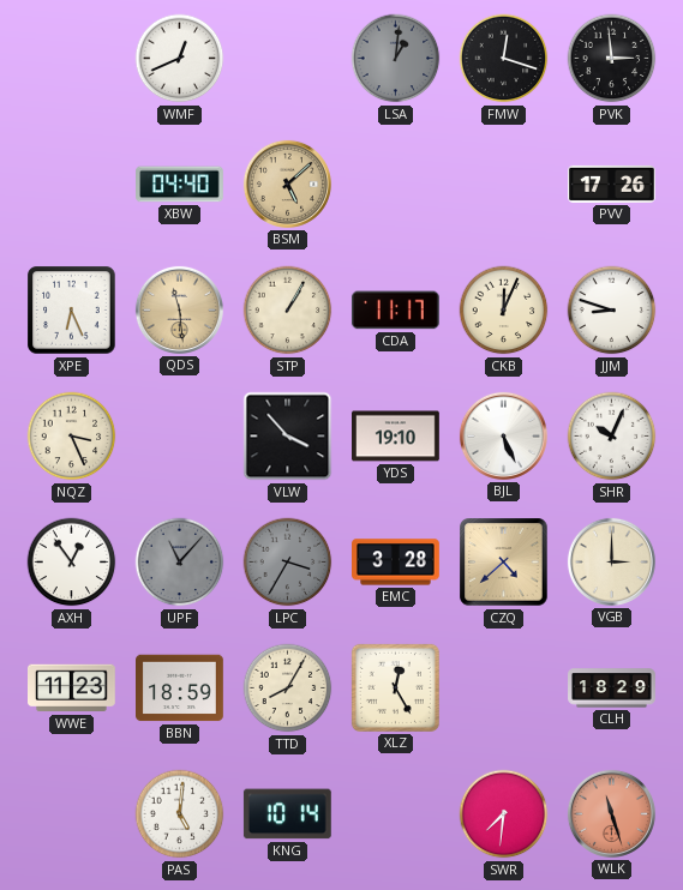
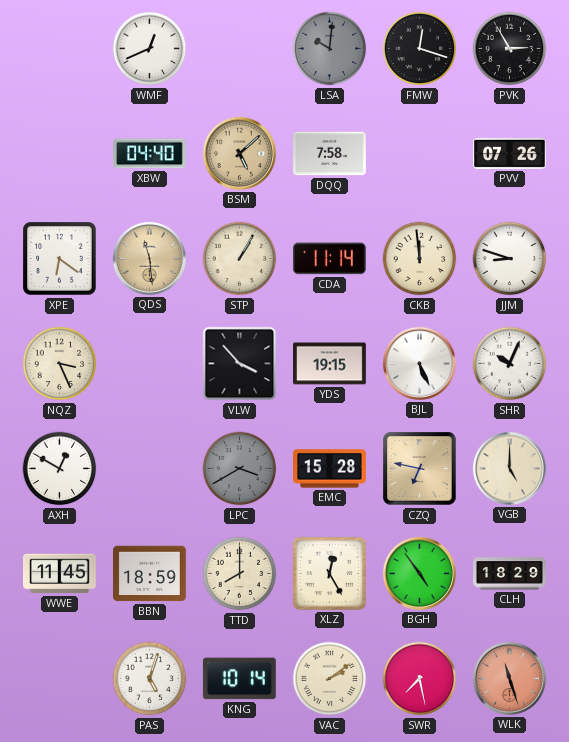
LSA: 1:01 -> 10:01
PVK: 2:59 -> 2:55
DQQ: none -> 7:58
PVV: 17:26 -> 07:26
XPE: 6:26 -> 6:21
CDA: 11:17 -> 11:14
CKB: 12:04 -> 11:59
YDS: 19:10 -> 19:15
AXH: 12:54 -> 12:50
UPF: 11:07 -> none
LPC: 3:35 -> 3:40
EMC: 3:28 -> 15:28
CZQ: 4:38 -> 6:47
VGB: 3:00 -> 5:00
WWE: 11:23 -> 11:45
TTD: 8:05 -> 8:00
BGH: none -> 4:54
PAS: 5:01 -> 5:03
VAC: none -> 2:09
SWR: 7:31 -> 7:28
